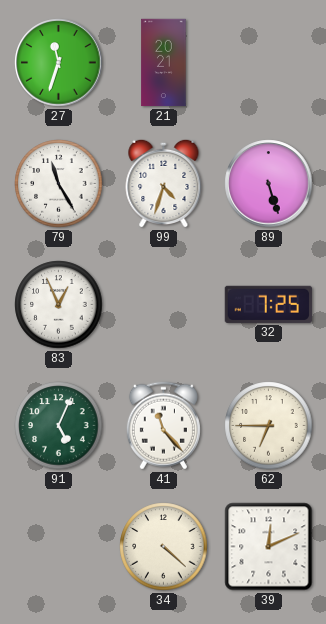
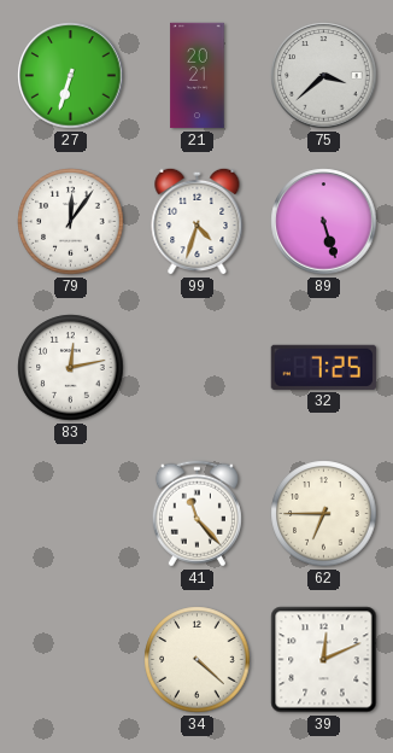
27: 11:33 -> 6:33
75: none -> 3:38
79: 11:25 -> 12:06
83: 12:56 -> 12:13
91: 5:04 -> none
